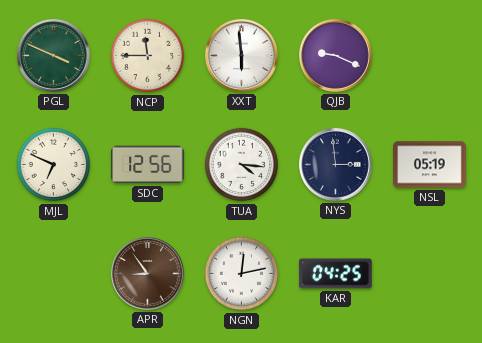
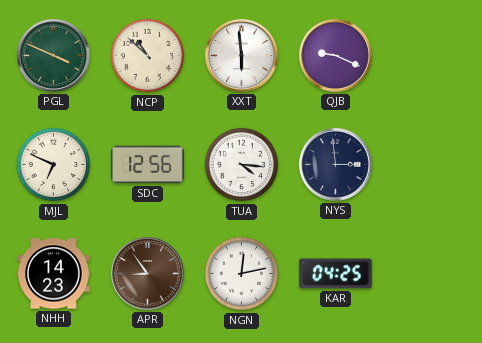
NCP: 11:45 -> 10:52
NSL: 05:19 -> none
NHH: none -> 14:23
